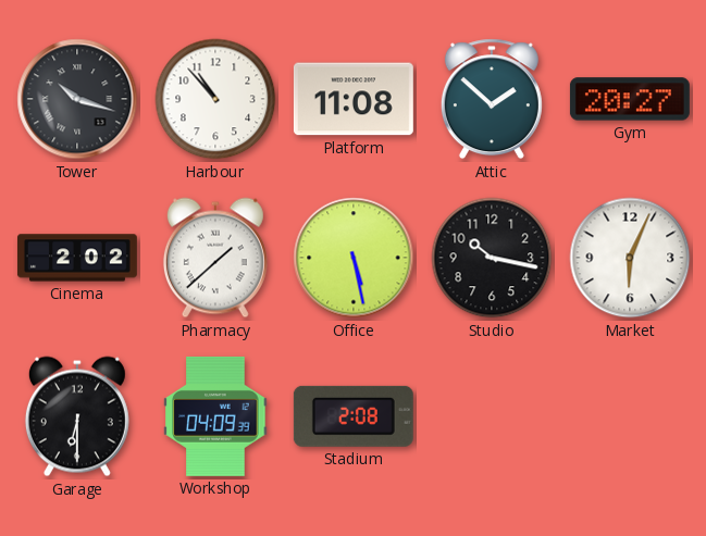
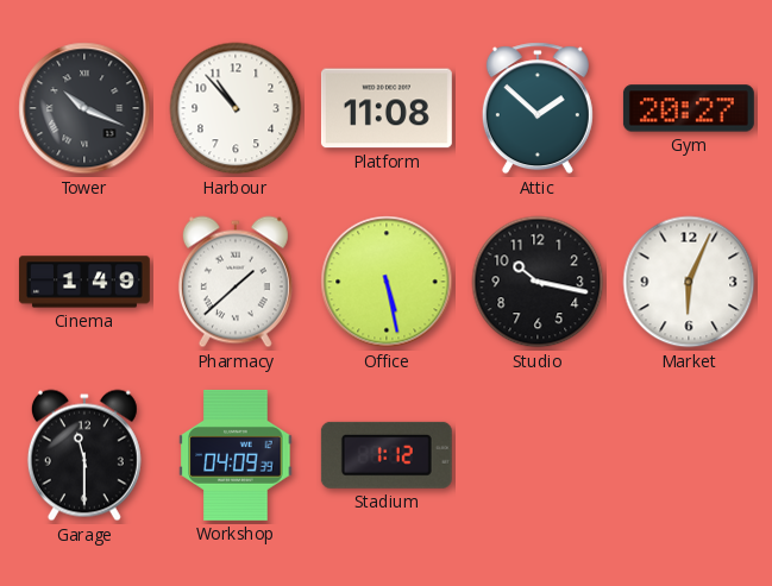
Tower: 10:18 -> 10:19
Cinema: 2:02 -> 1:49
Garage: 6:30 -> 11:30
Stadium: 2:08 -> 1:12
